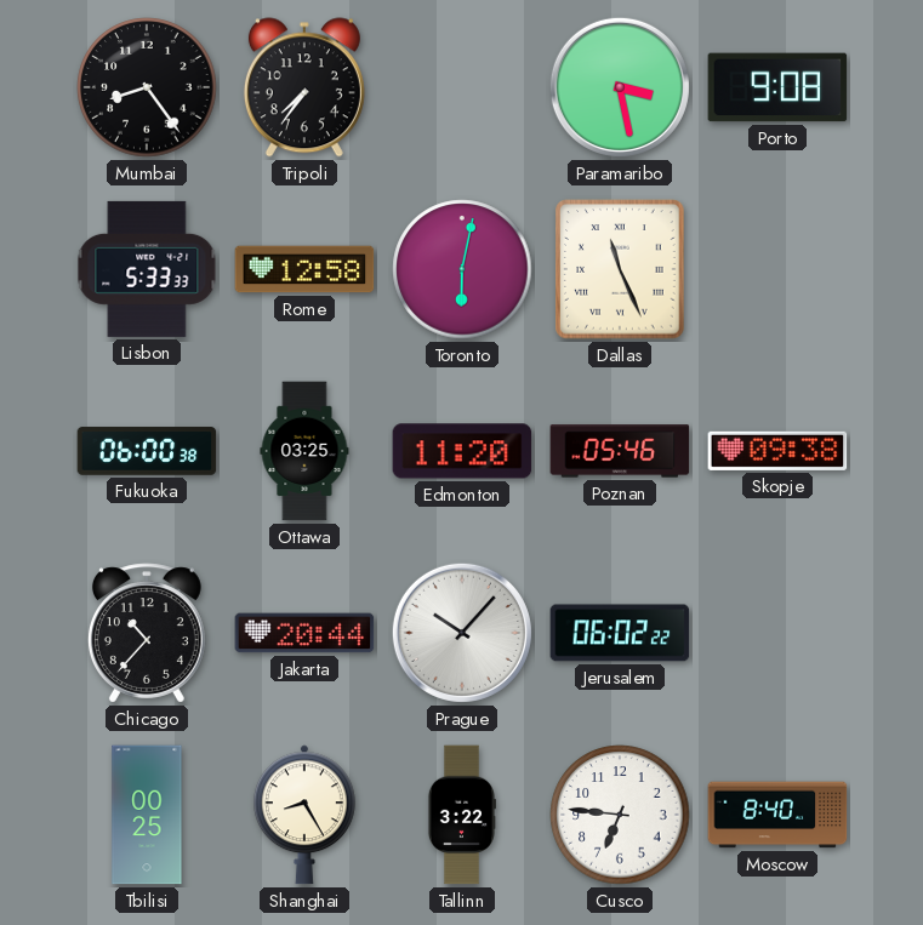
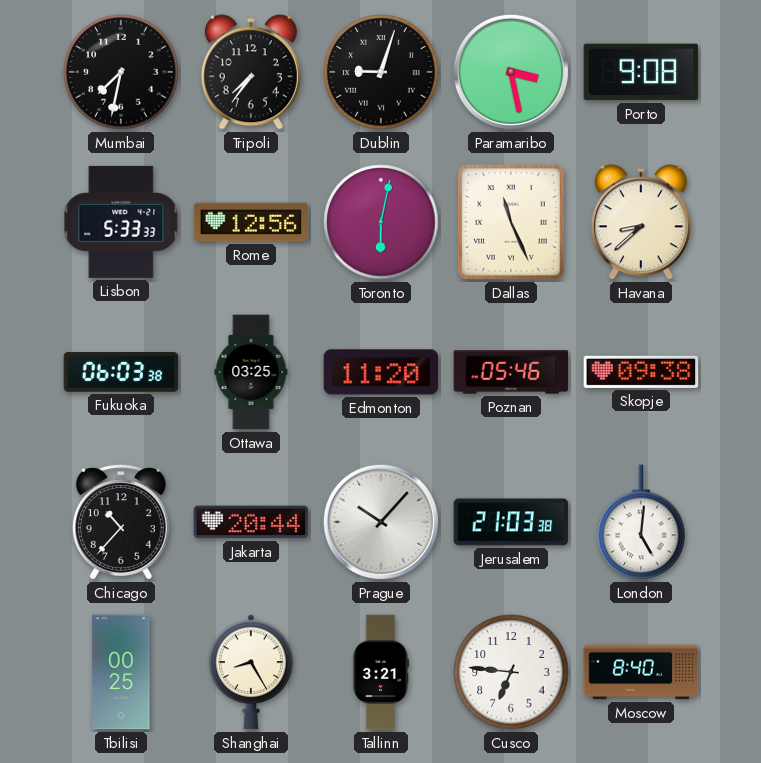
Mumbai: 8:24 -> 7:32
Dublin: none -> 9:03
Rome: 12:58 -> 12:56
Havana: none -> 8:38
Fukuoka: 06:00 -> 06:03
Jerusalem: 06:02 -> 21:03
London: none -> 5:01
Tallinn: 3:22 -> 3:21
